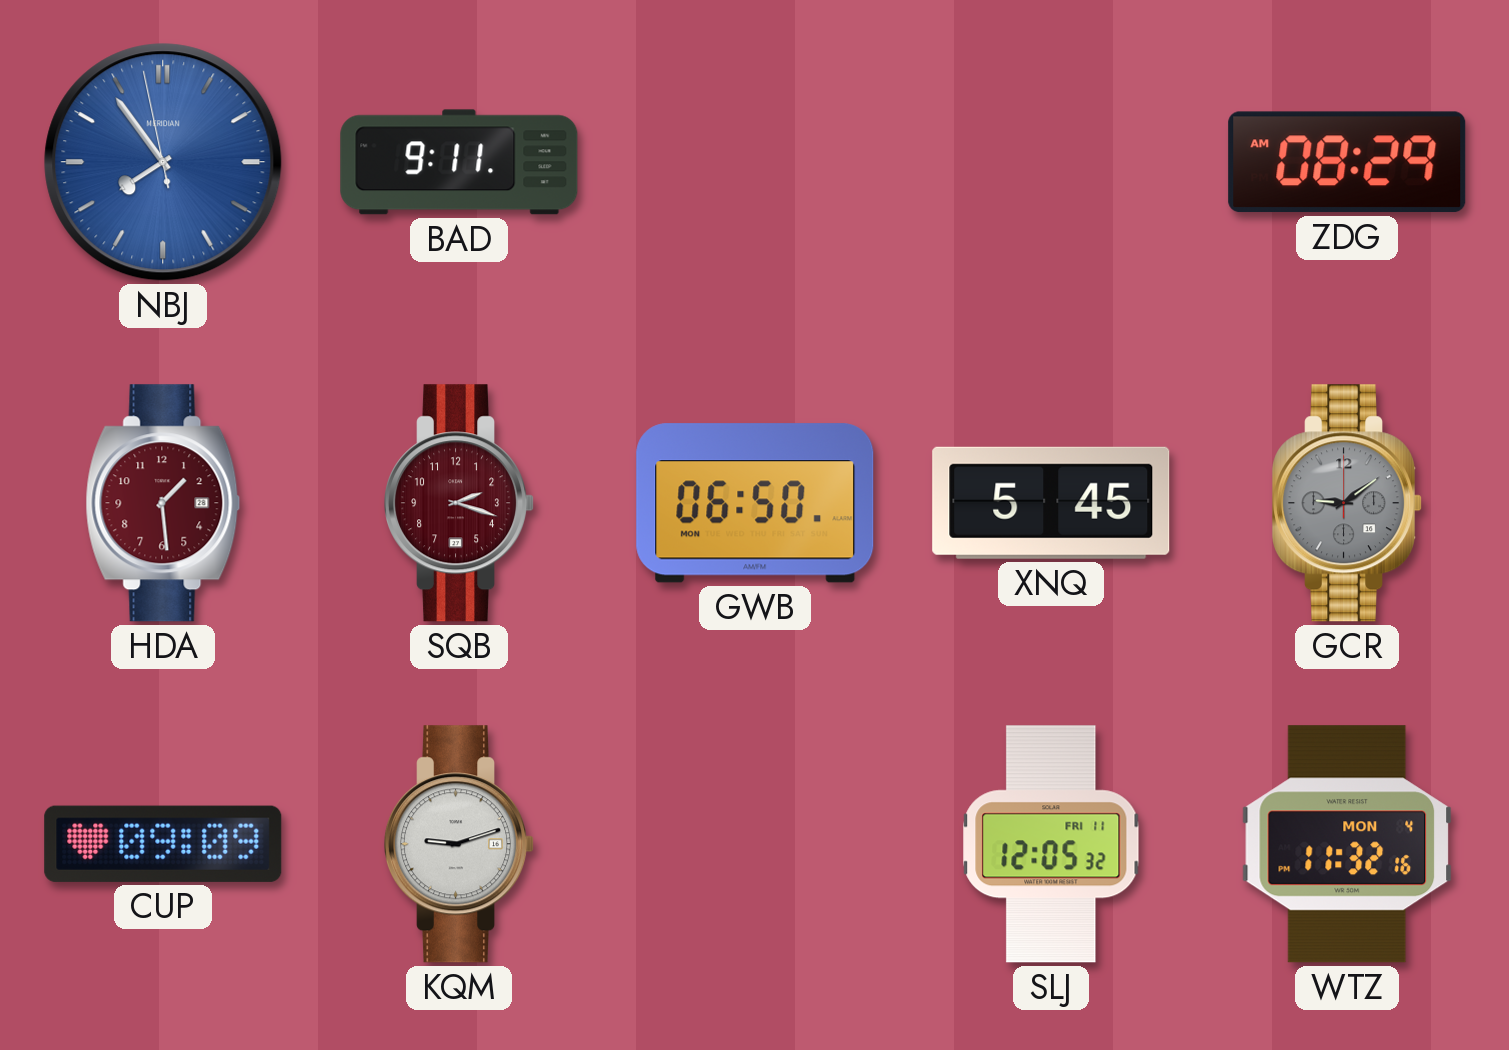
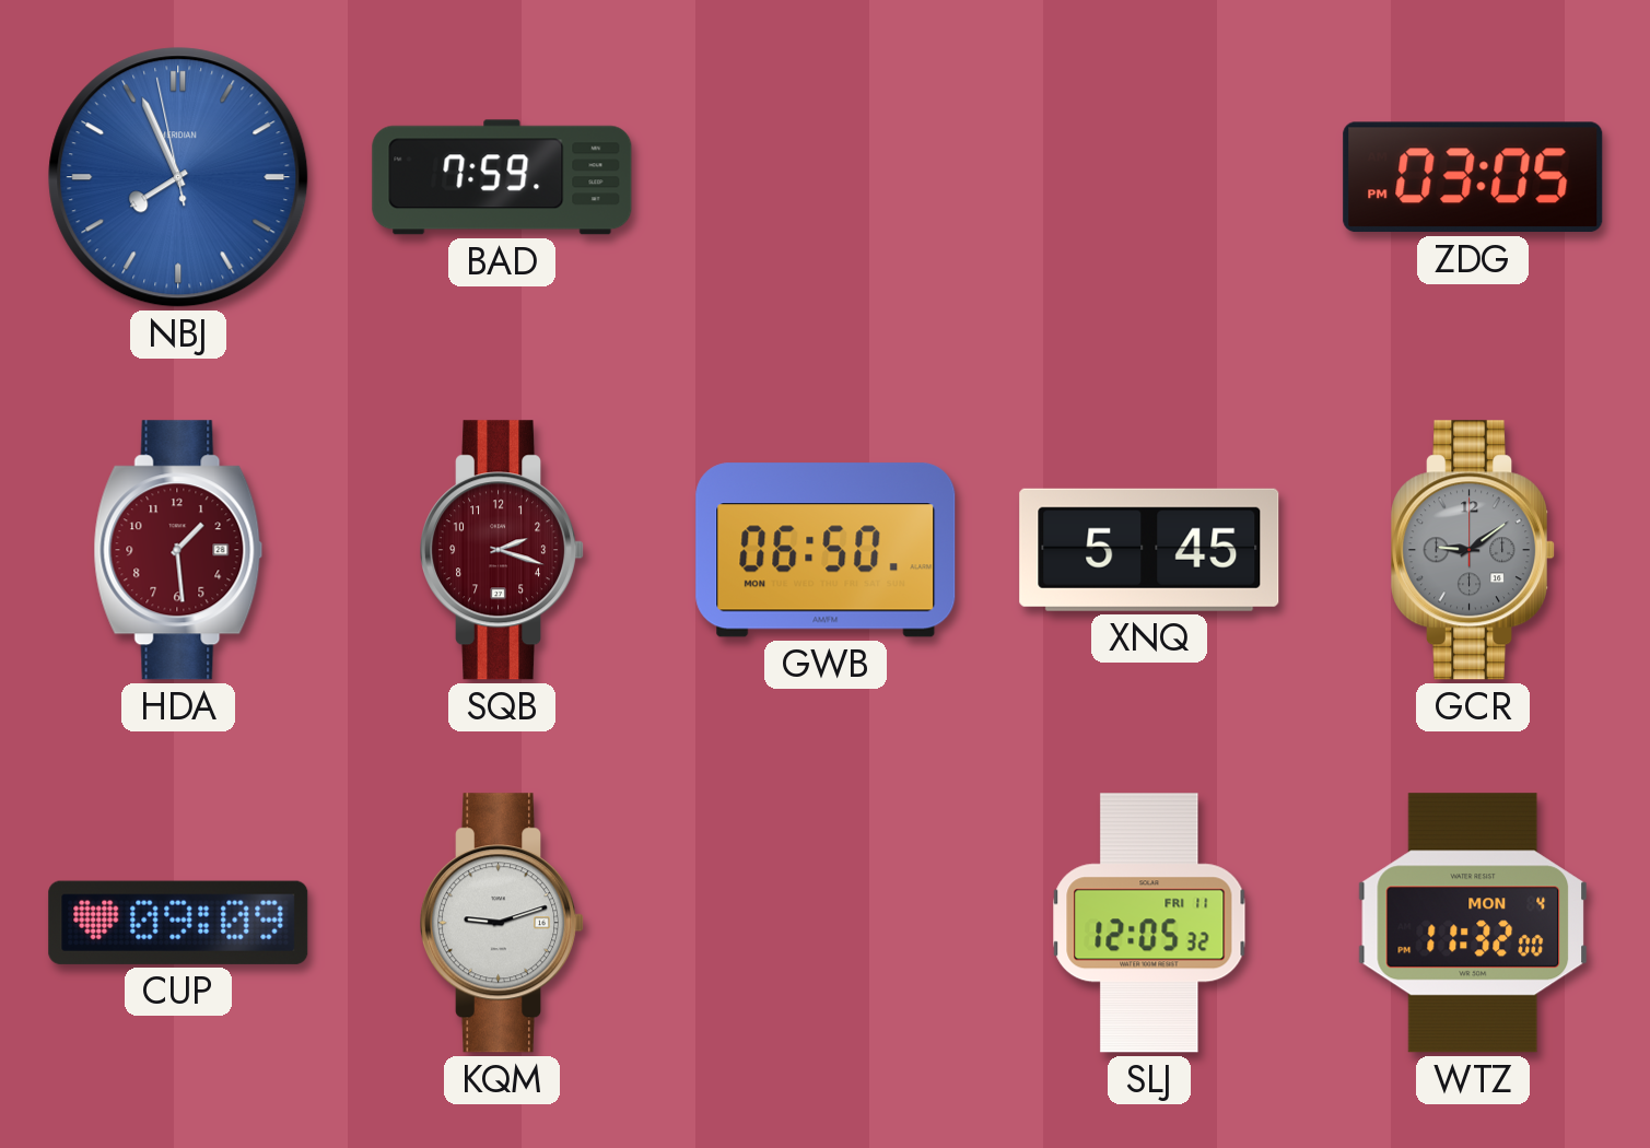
NBJ: 7:53 -> 7:55
BAD: 9:11 -> 7:59
ZDG: 08:29 -> 03:05
WTZ: 11:32:16 -> 11:32:00
